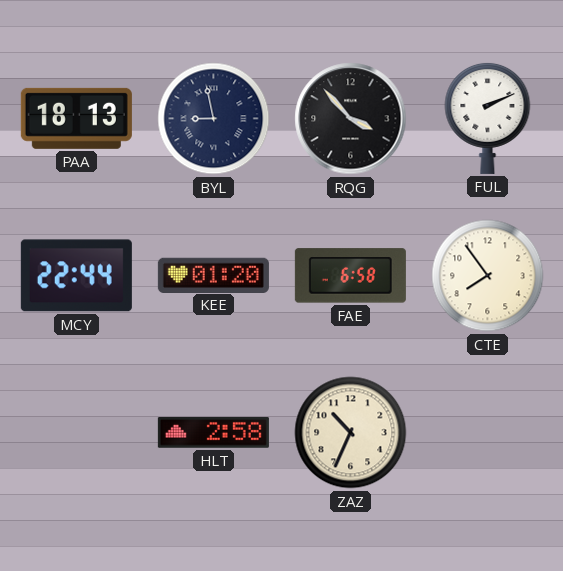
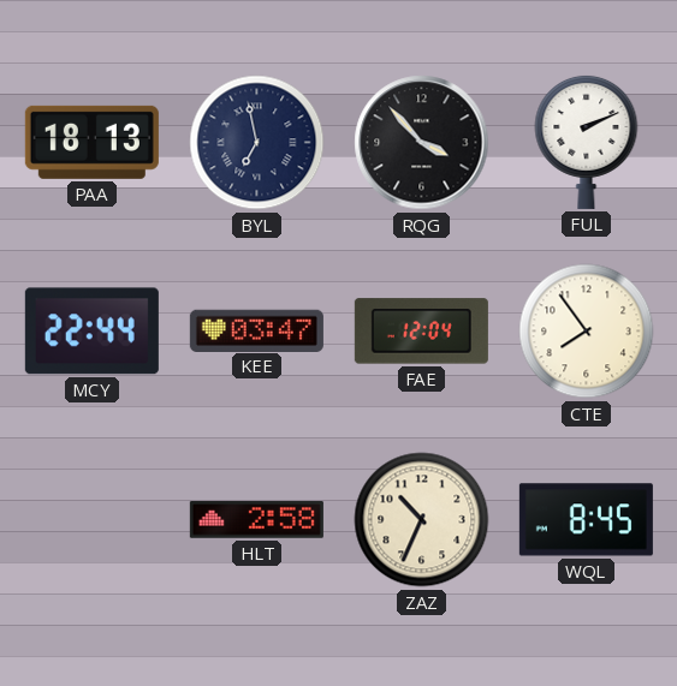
BYL: 8:58 -> 6:58
KEE: 01:20 -> 03:47
FAE: 6:58 -> 12:04
WQL: none -> 8:45
